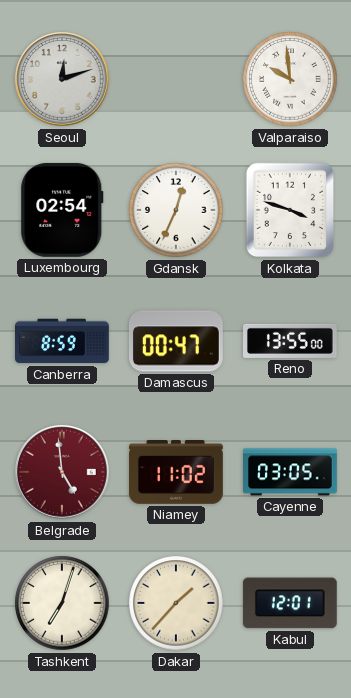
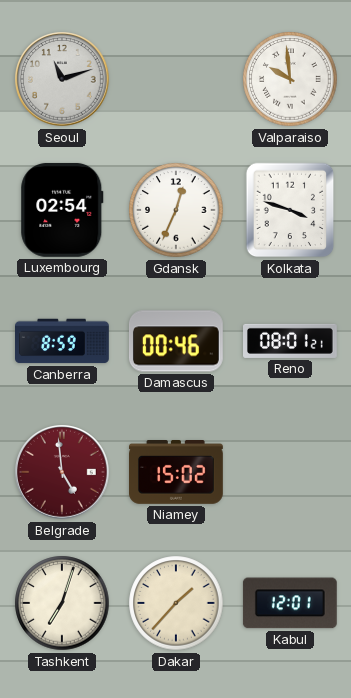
Seoul: 12:12 -> 11:12
Damascus: 00:47 -> 00:46
Reno: 13:55 -> 08:01
Niamey: 11:02 -> 15:02
Cayenne: 03:05 -> none
